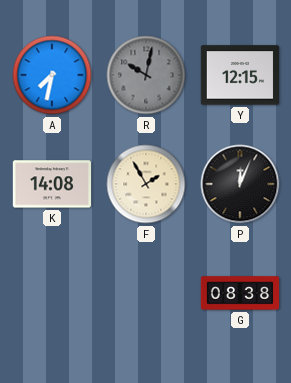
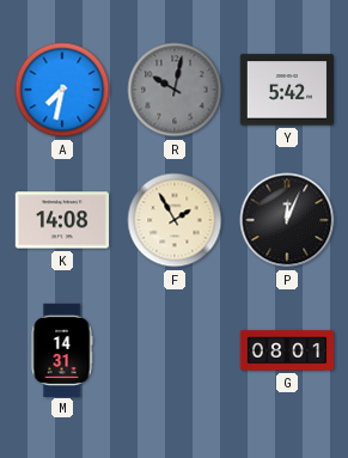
Y: 12:15 -> 5:42
M: none -> 14:31
G: 08:38 -> 08:01
